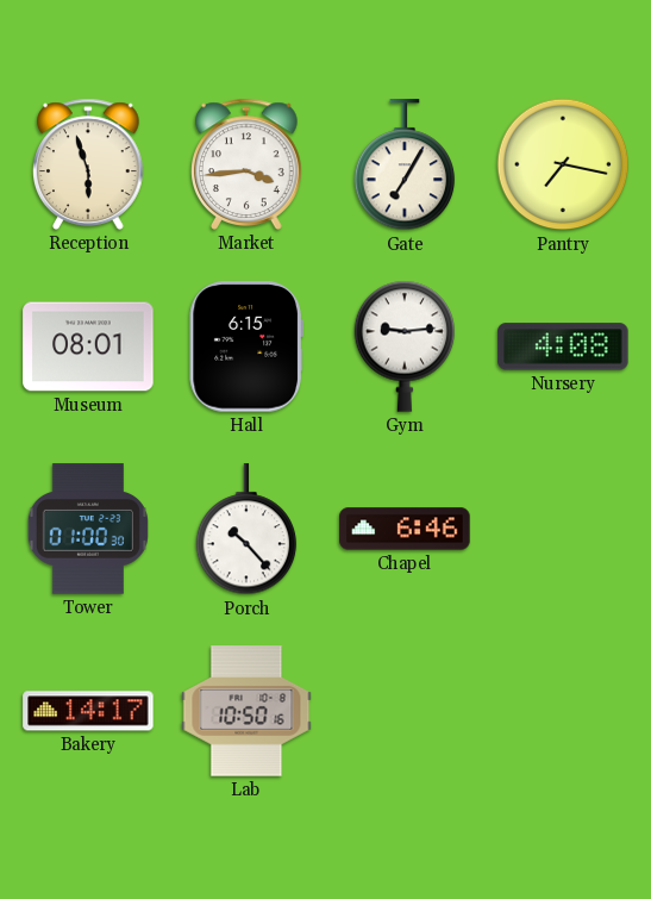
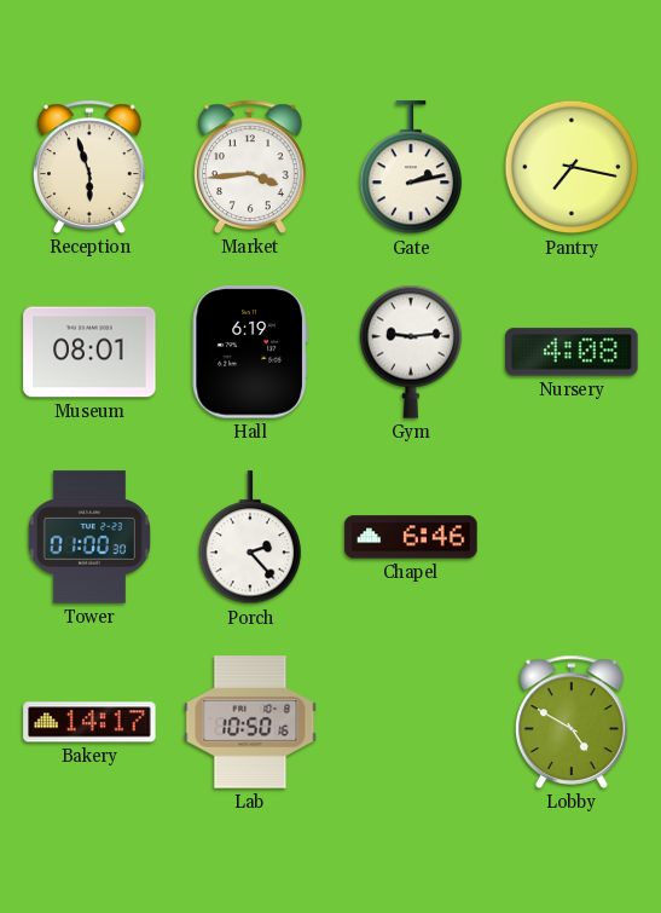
Gate: 7:05 -> 2:13
Hall: 6:15 -> 6:19
Porch: 10:23 -> 2:23
Lobby: none -> 4:50
